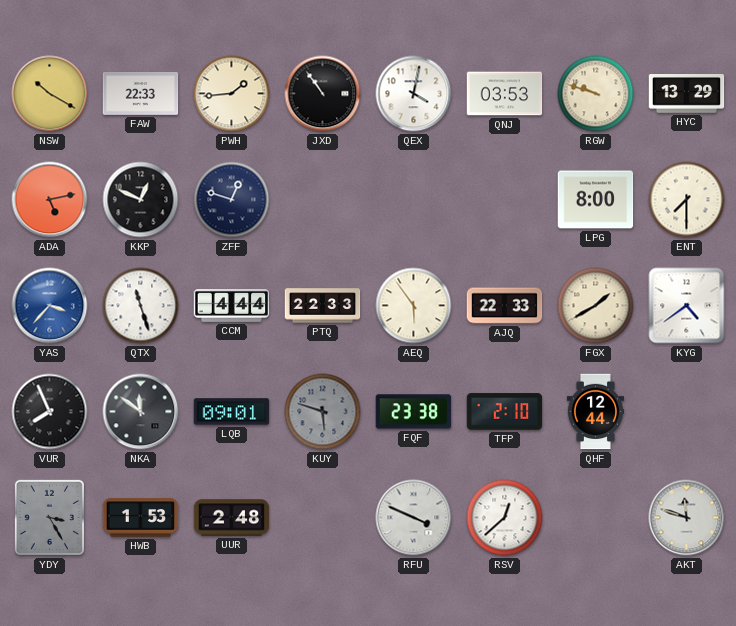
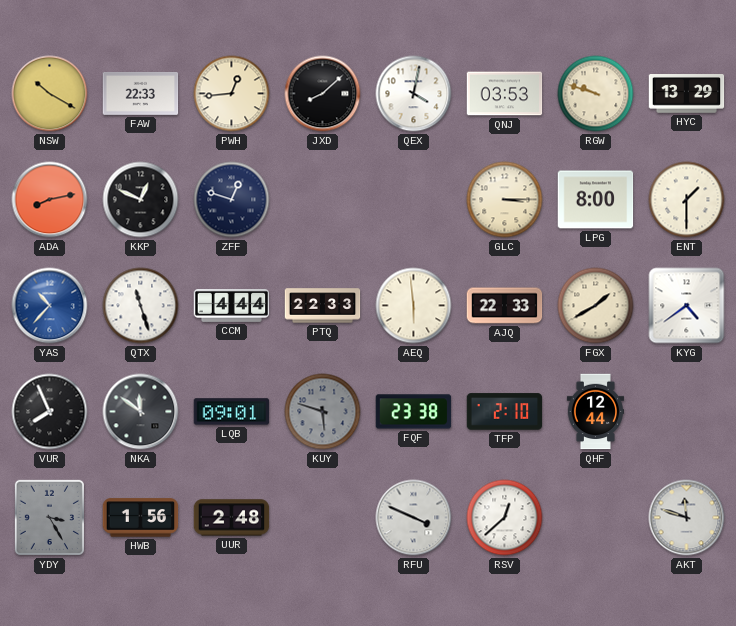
PWH: 1:44 -> 12:44
JXD: 10:54 -> 8:08
ADA: 5:13 -> 8:13
GLC: none -> 3:15
ENT: 7:30 -> 1:30
YAS: 3:37 -> 10:37
AEQ: 5:54 -> 5:59
HWB: 1:53 -> 1:56
